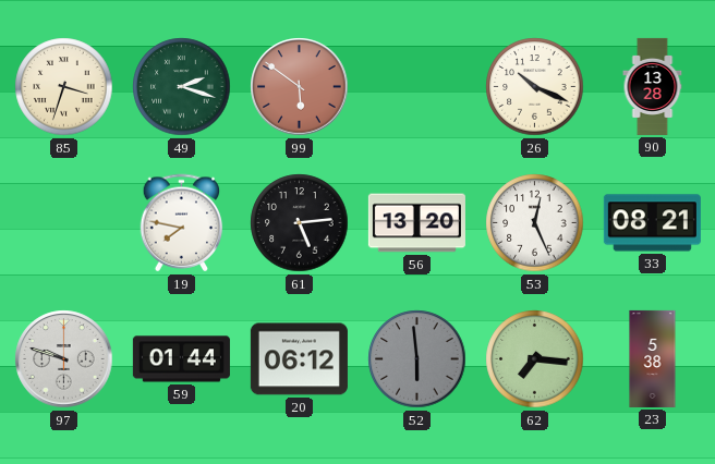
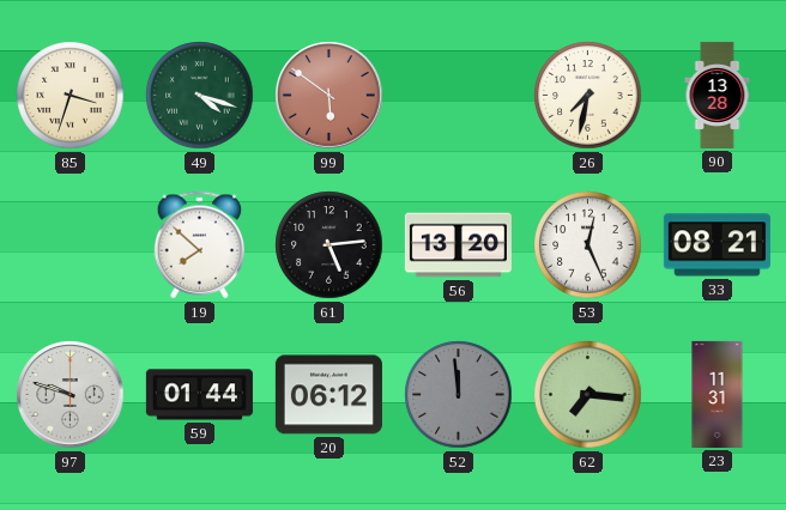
49: 2:18 -> 4:18
26: 10:19 -> 7:32
19: 7:47 -> 7:52
52: 5:59 -> 11:59
23: 5:38 -> 11:31
